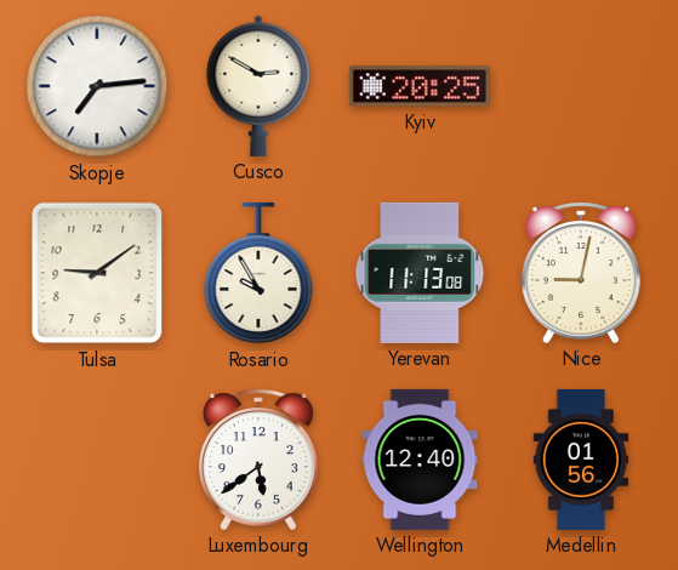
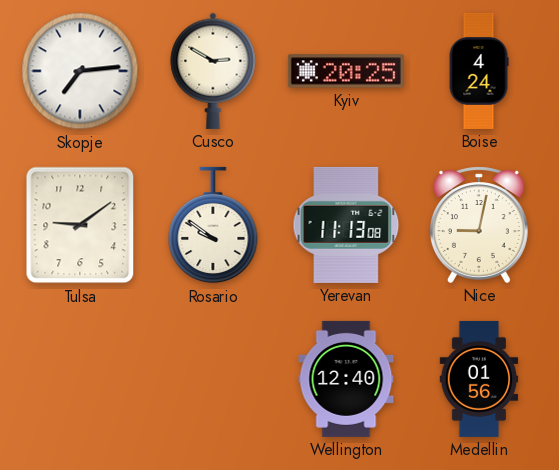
Boise: none -> 4:24
Rosario: 9:55 -> 9:51
Luxembourg: 5:39 -> none
